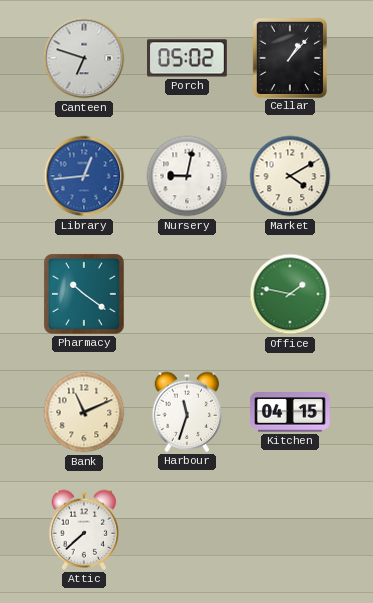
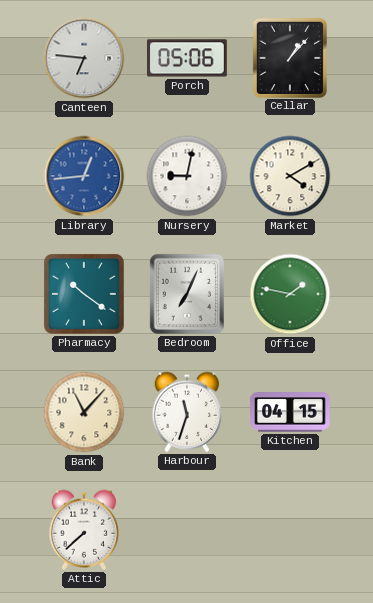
Canteen: 6:48 -> 6:46
Porch: 05:02 -> 05:06
Bedroom: none -> 7:04
Bank: 11:11 -> 11:07
